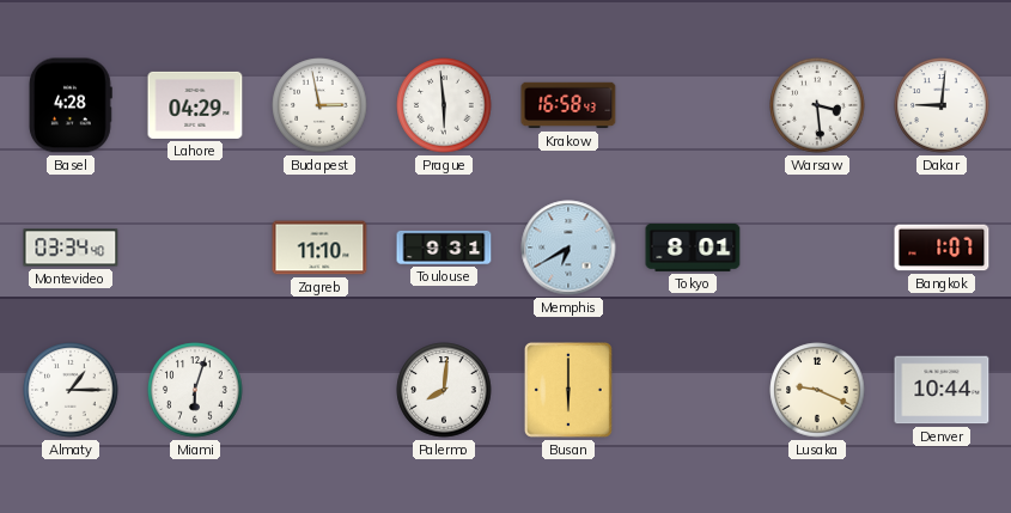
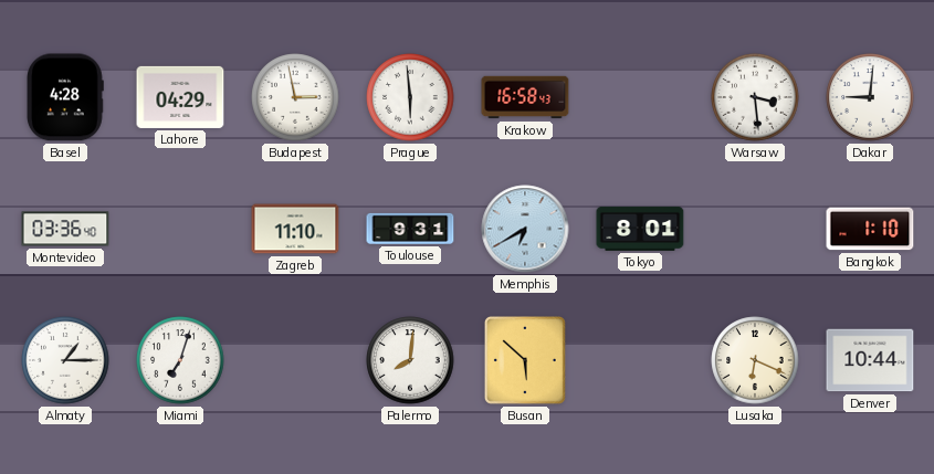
Montevideo: 03:34 -> 03:36
Bangkok: 1:07 -> 1:10
Miami: 6:03 -> 7:03
Busan: 6:00 -> 5:52
Lusaka: 9:19 -> 6:19
